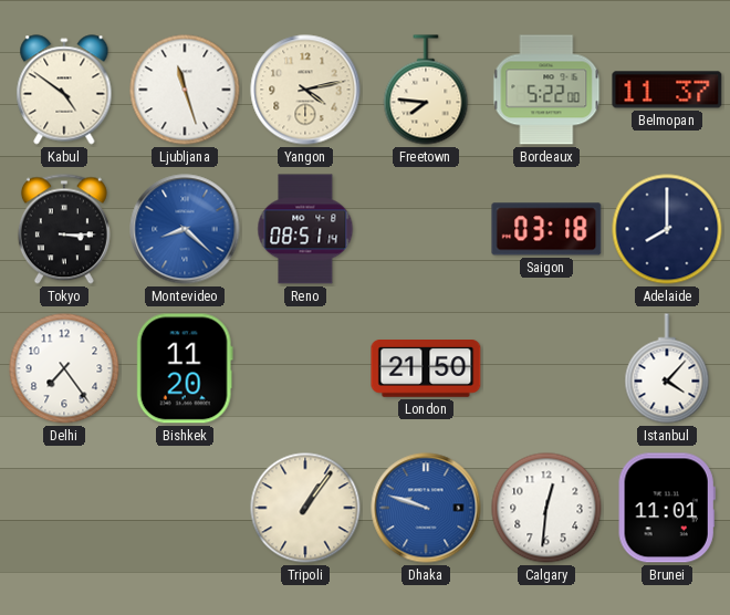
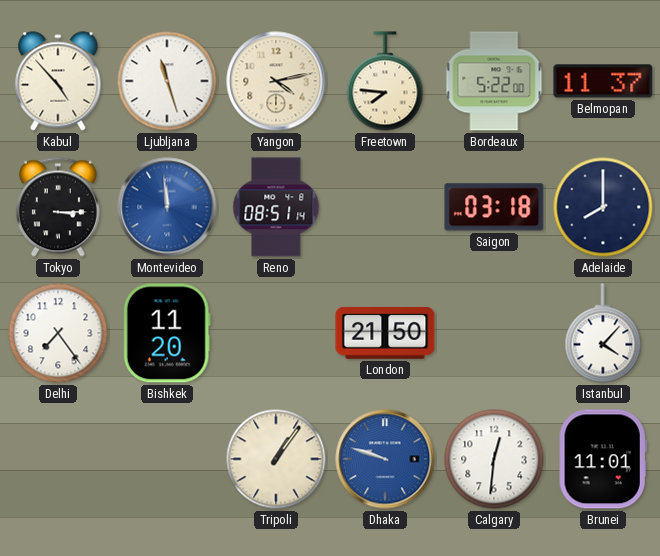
Kabul: 4:51 -> 4:53
Montevideo: 8:22 -> 11:59
